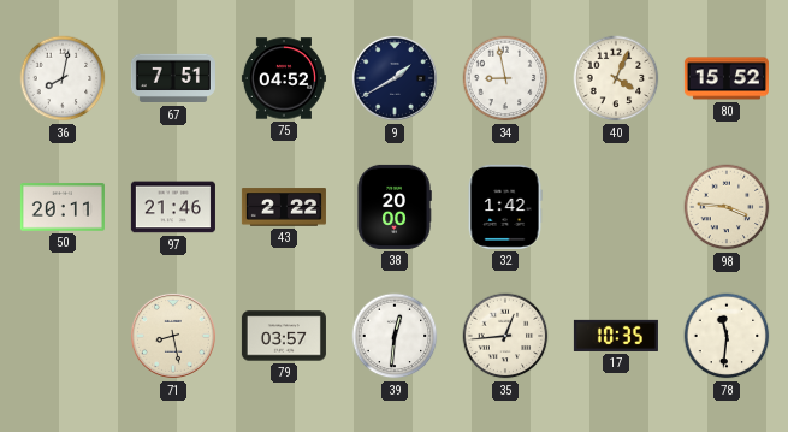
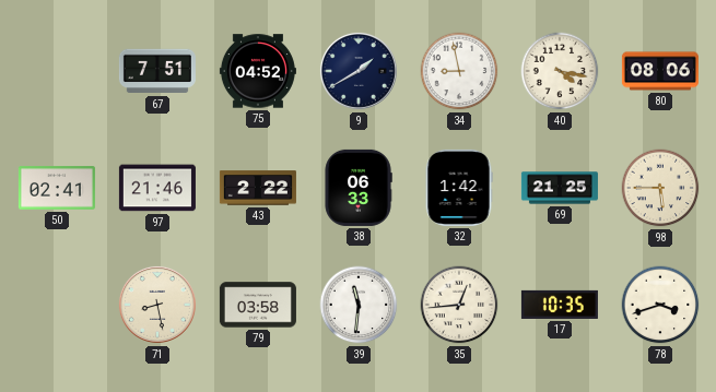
36: 8:02 -> none
40: 4:04 -> 4:17
80: 15:52 -> 08:06
50: 20:11 -> 02:41
38: 20:00 -> 06:33
69: none -> 21:25
98: 3:46 -> 5:45
79: 03:57 -> 03:58
39: 12:31 -> 11:31
78: 11:31 -> 3:42
